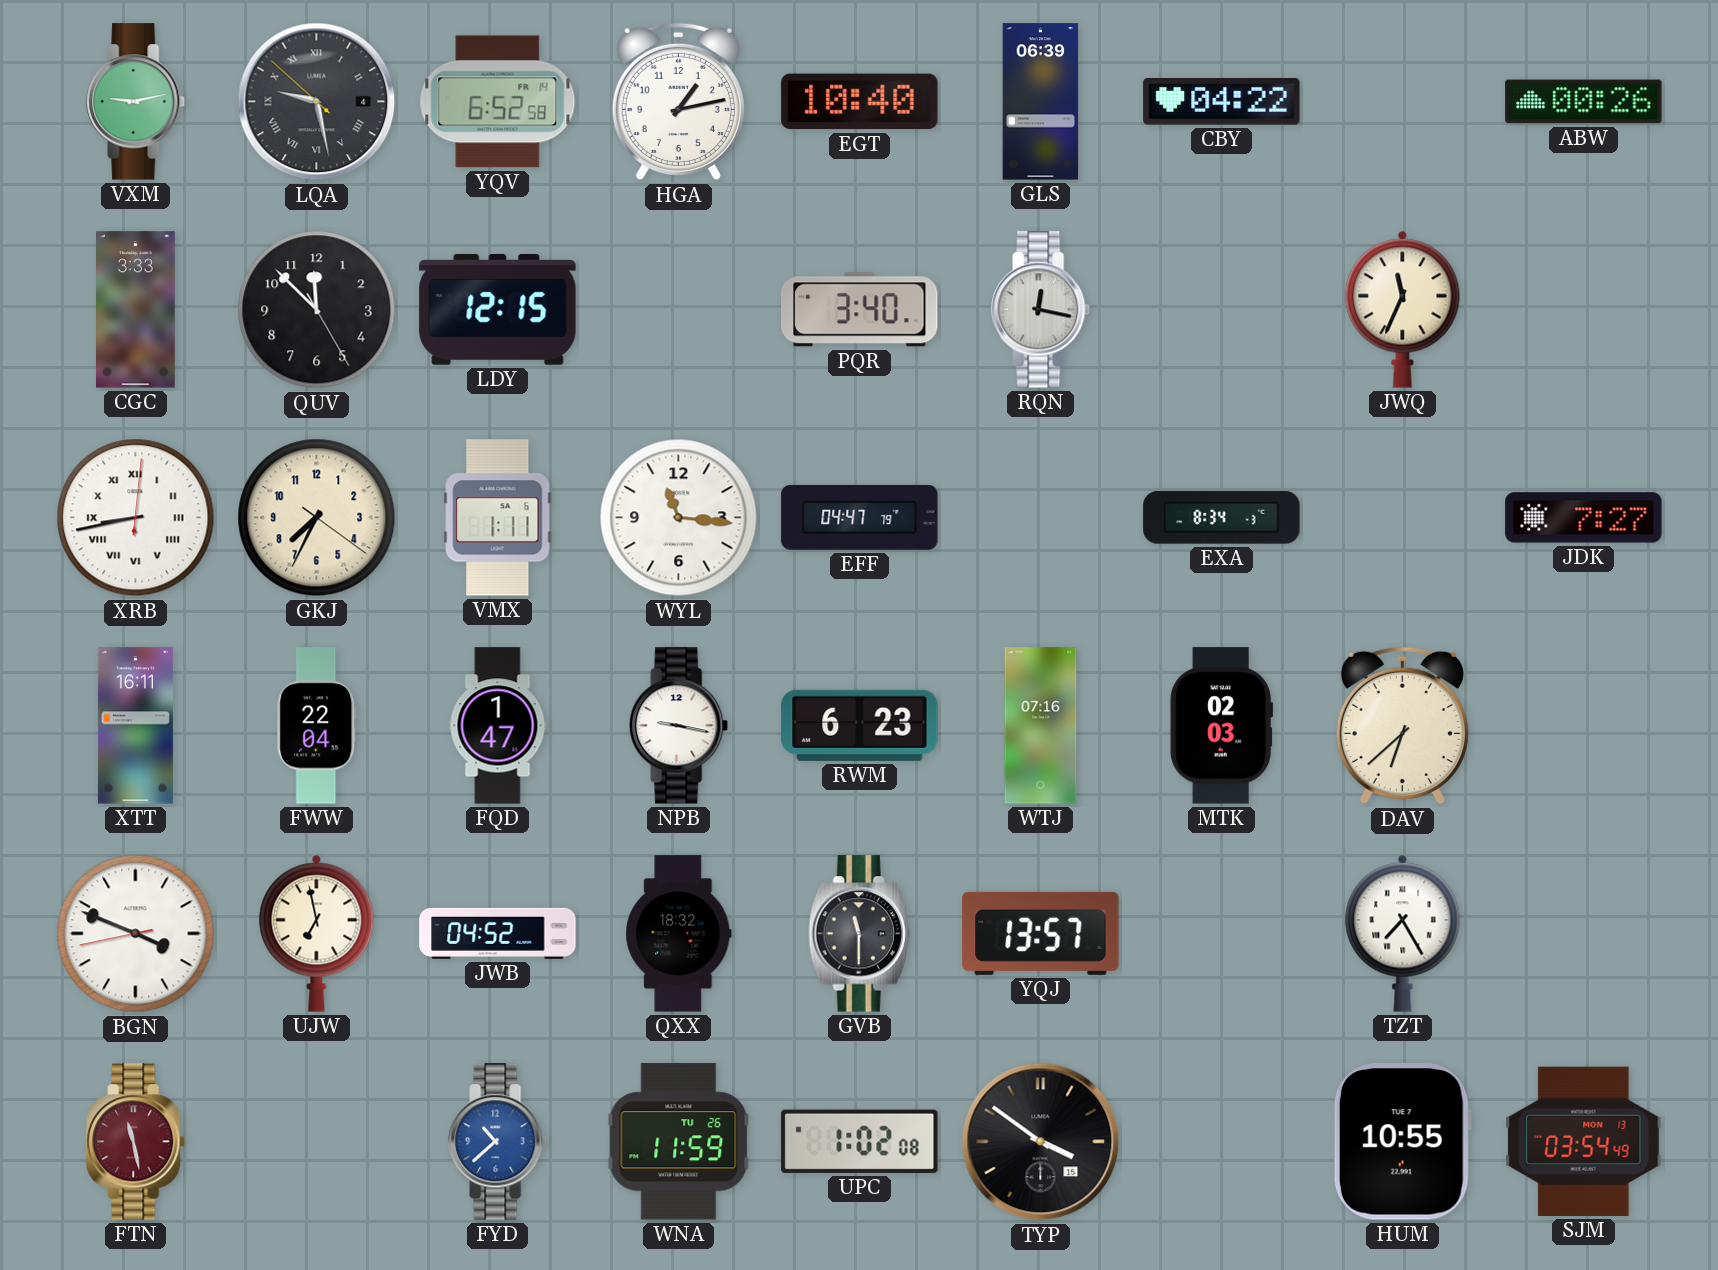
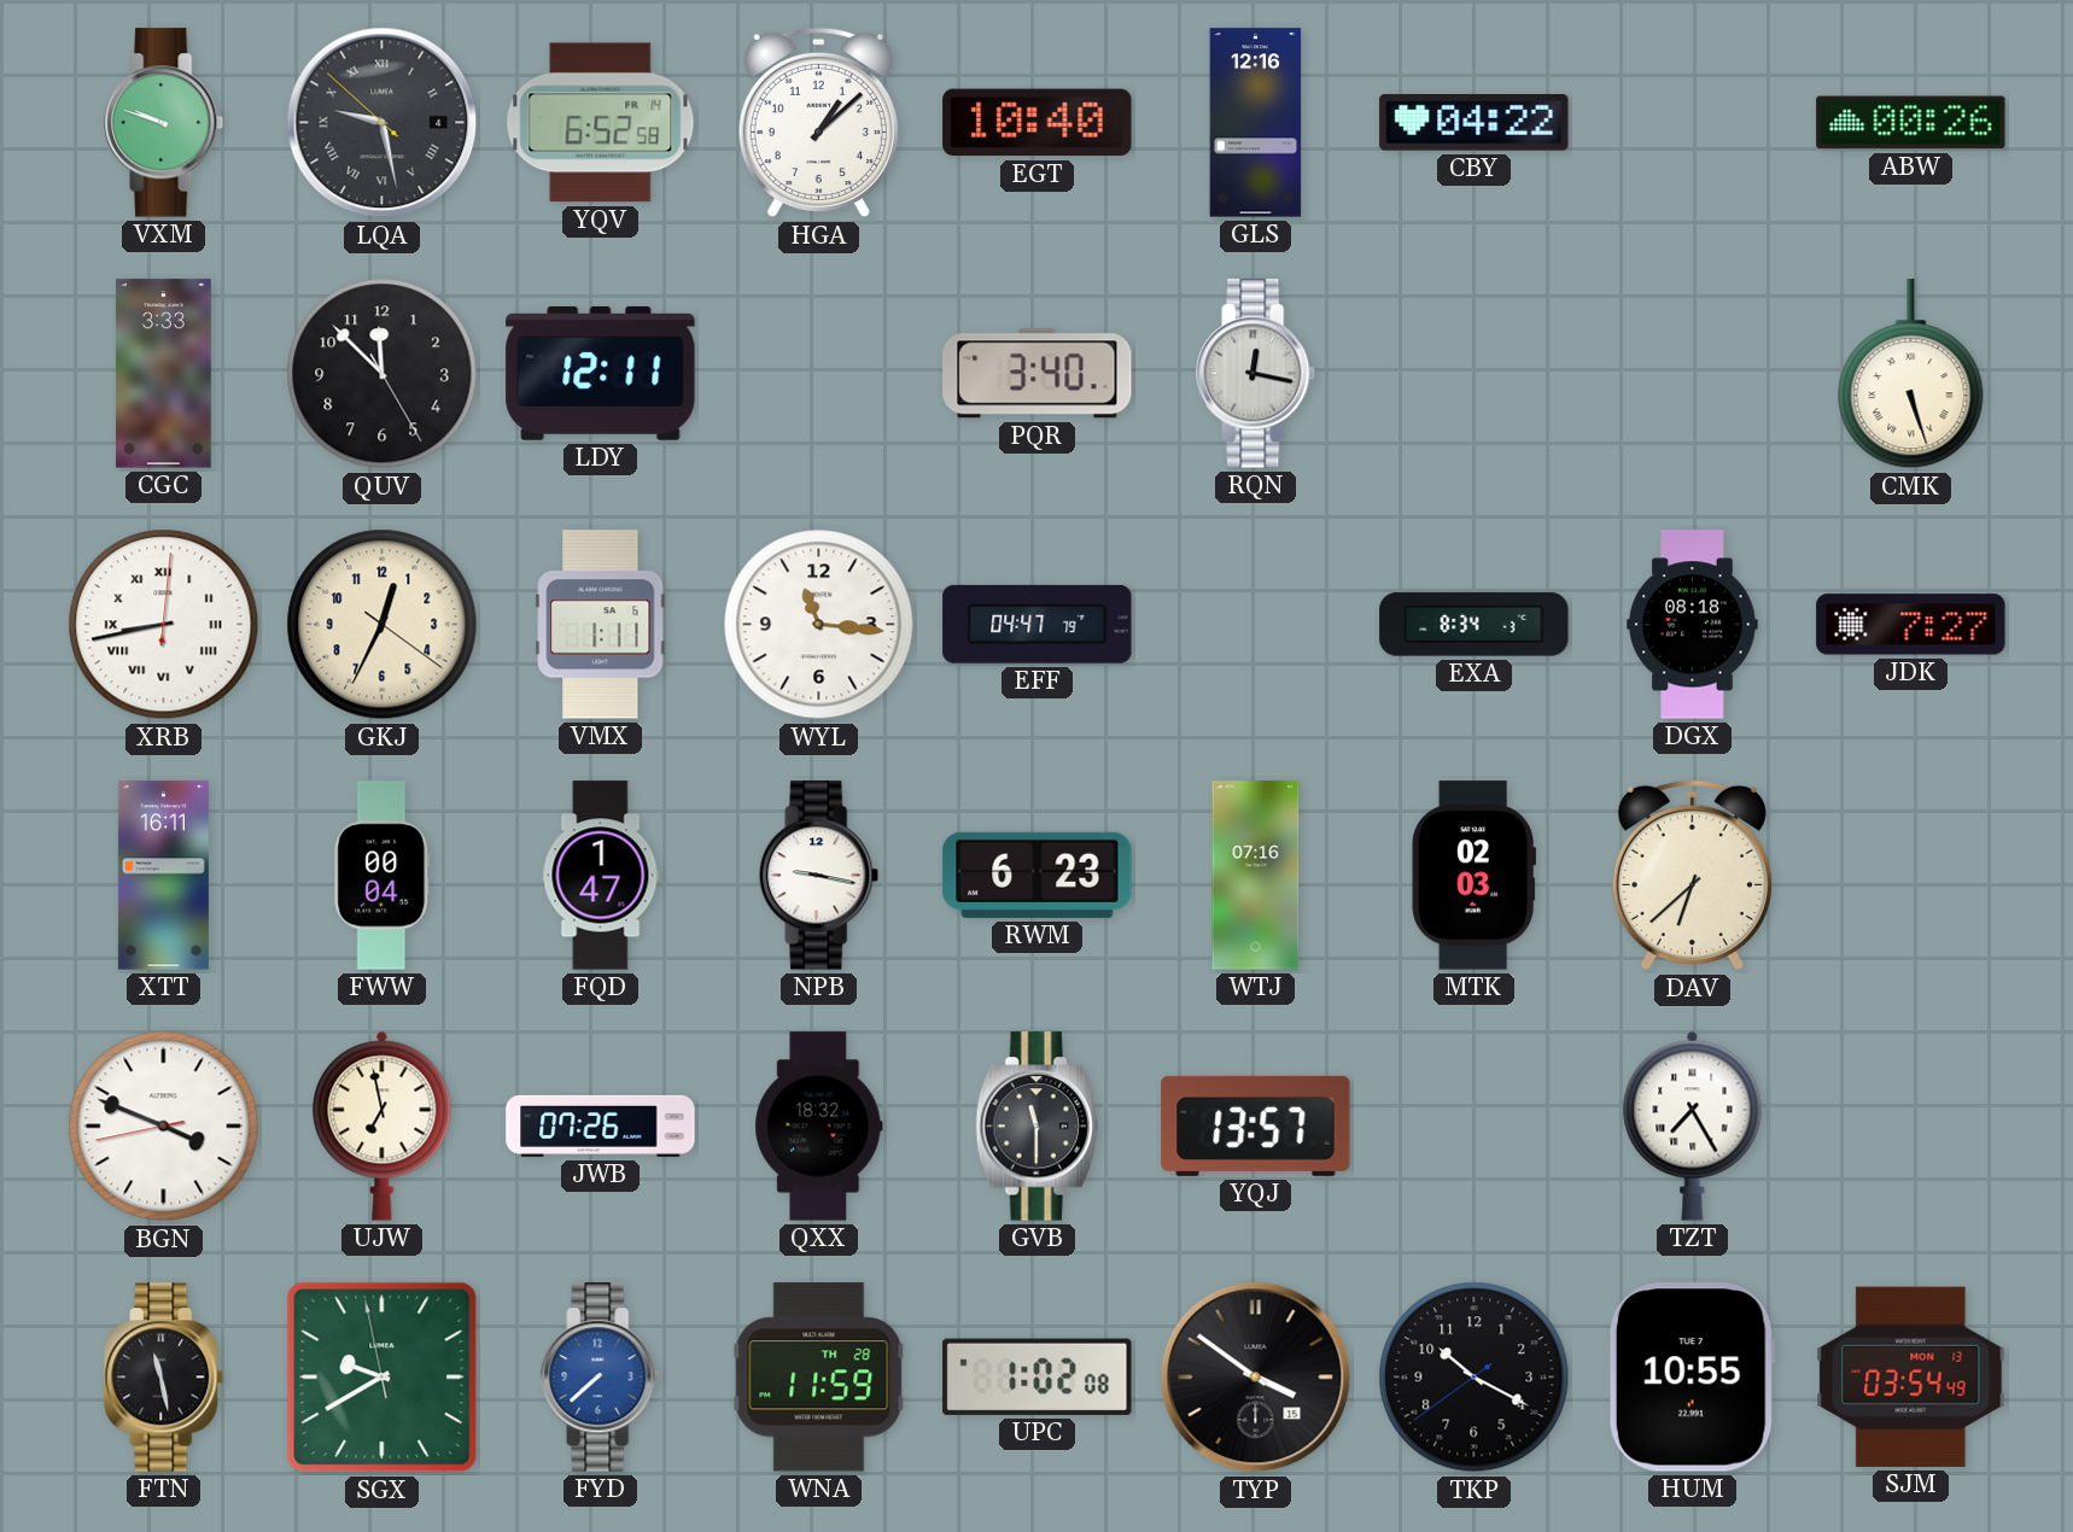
VXM: 9:13 -> 9:48
HGA: 1:13 -> 1:08
GLS: 06:39 -> 12:16
LDY: 12:15 -> 12:11
JWQ: 11:34 -> none
CMK: none -> 5:27
GKJ: 7:34 -> 12:34
DGX: none -> 08:18
FWW: 22:04 -> 00:04
JWB: 04:52 -> 07:26
FTN dial: burgundy -> black
SGX: none -> 9:39
FYD: 10:38 -> 7:38
WNA date: TU 26 -> TH 28
TKP: none -> 10:19
